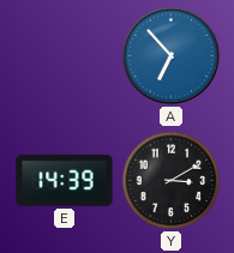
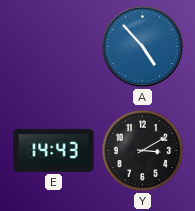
A: 6:53 -> 4:53
E: 14:39 -> 14:43
